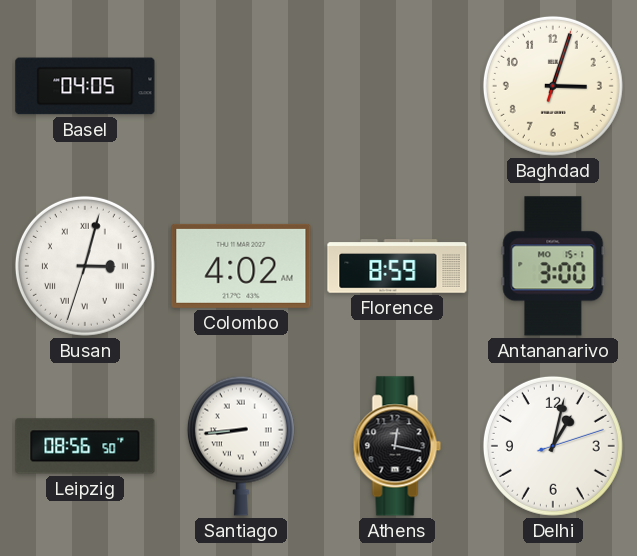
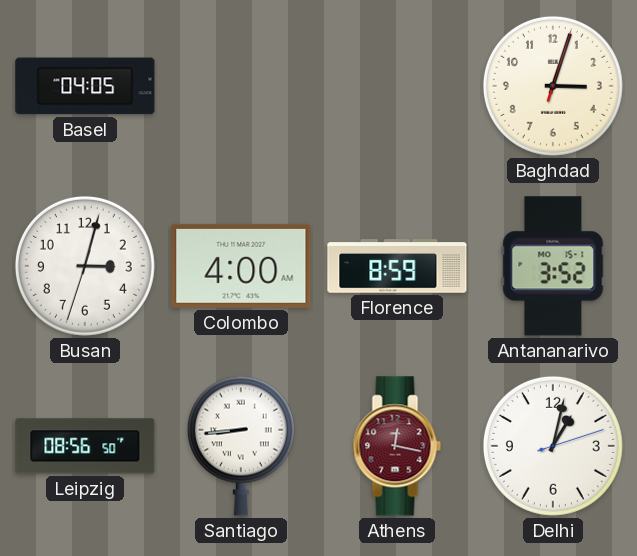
Busan numerals: Roman -> Arabic
Colombo: 4:02 -> 4:00
Antananarivo: 3:00 -> 3:52
Athens dial: black -> burgundy
